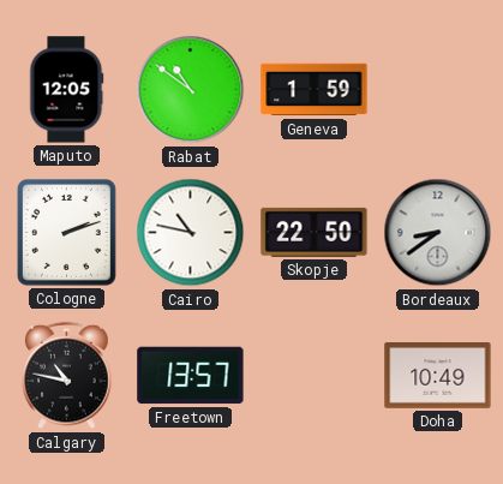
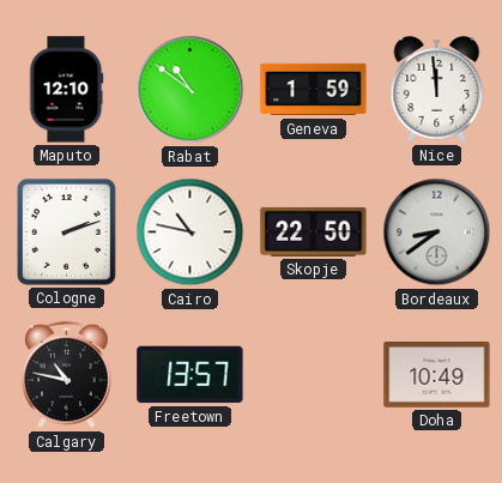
Maputo: 12:05 -> 12:10
Nice: none -> 11:59
